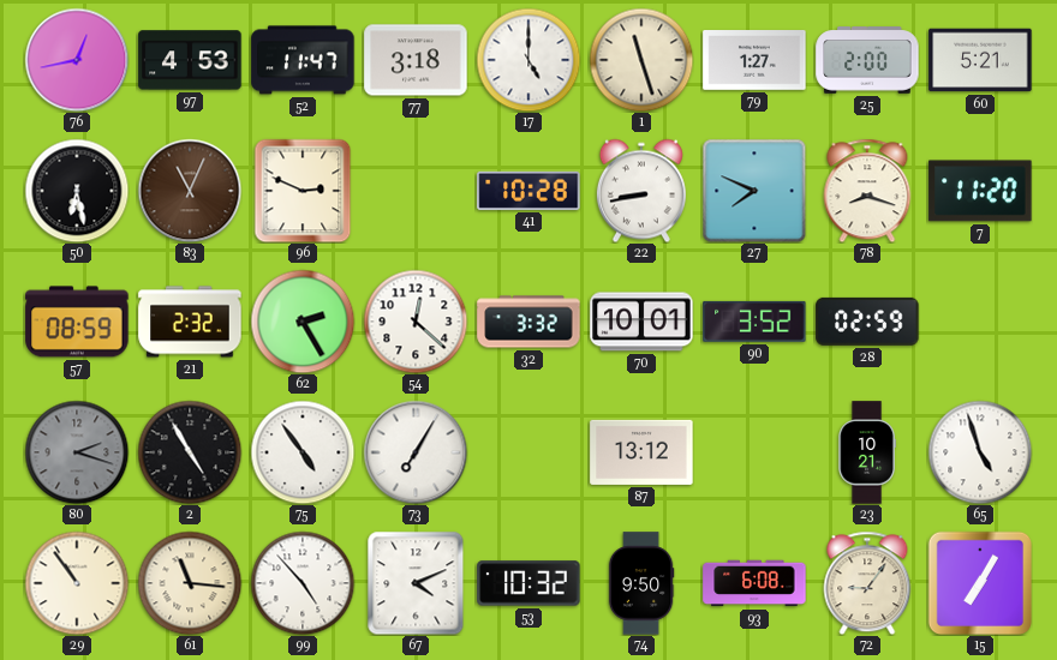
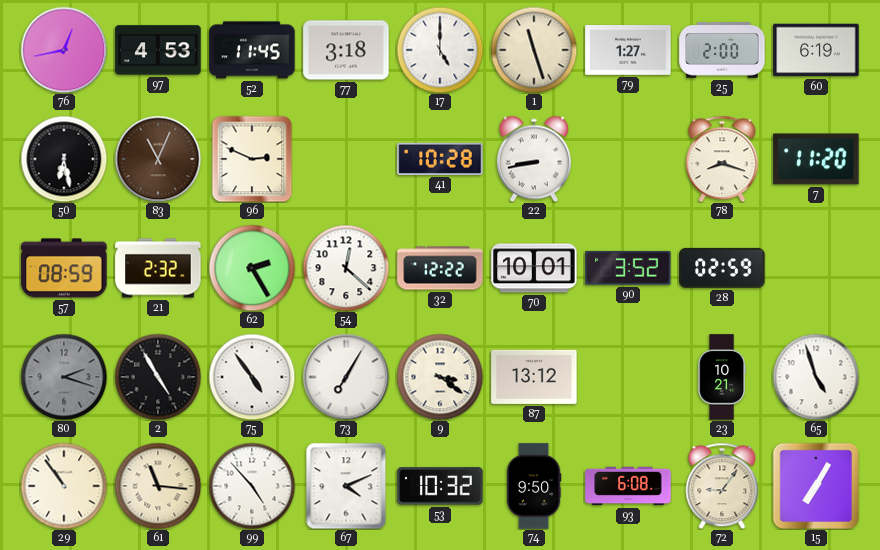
52: 11:47 -> 11:45
60: 5:21 -> 6:19
27: 7:49 -> none
32: 3:32 -> 12:22
9: none -> 3:21
